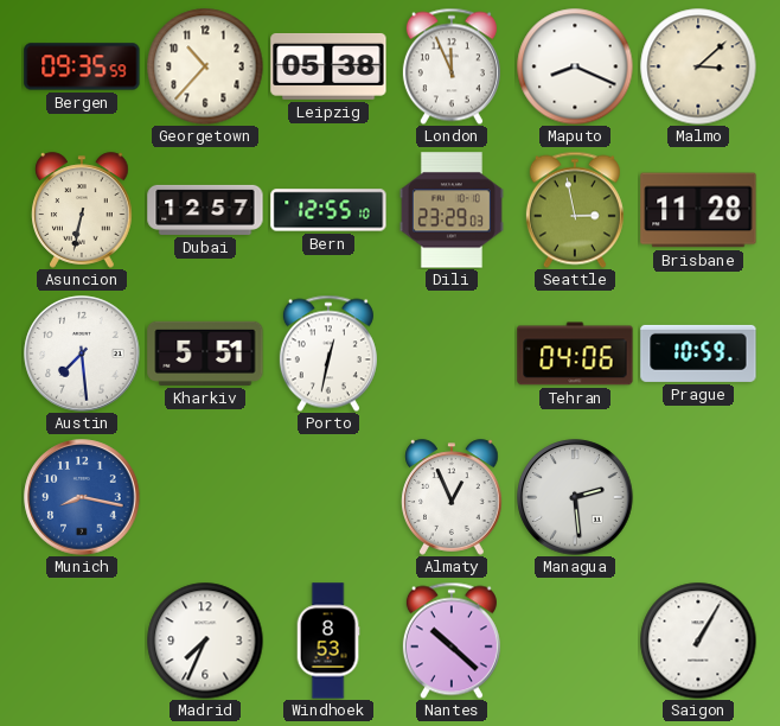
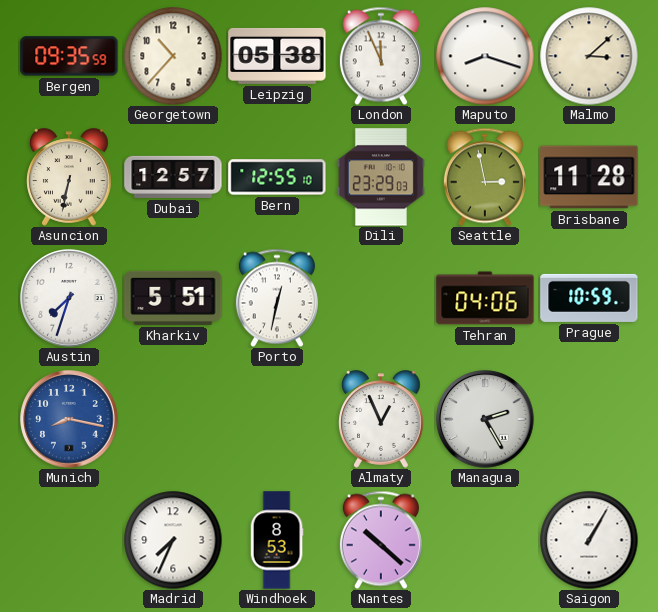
Maputo: 8:19 -> 8:18
Austin: 7:29 -> 7:33
Managua: 2:29 -> 2:25
